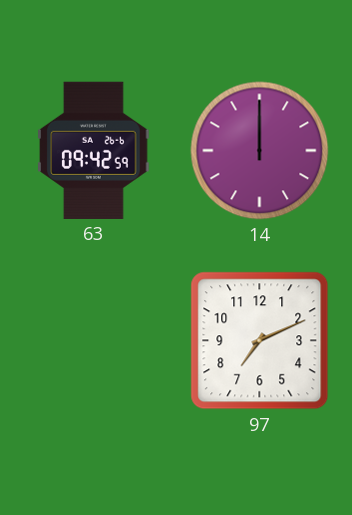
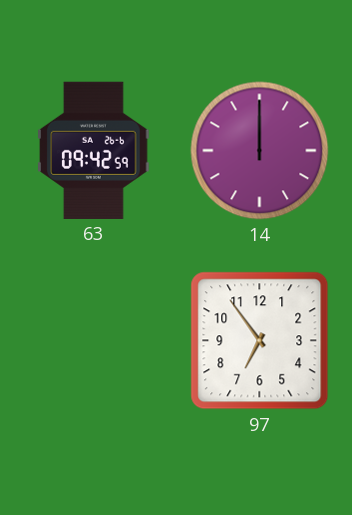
97: 7:11 -> 6:54
